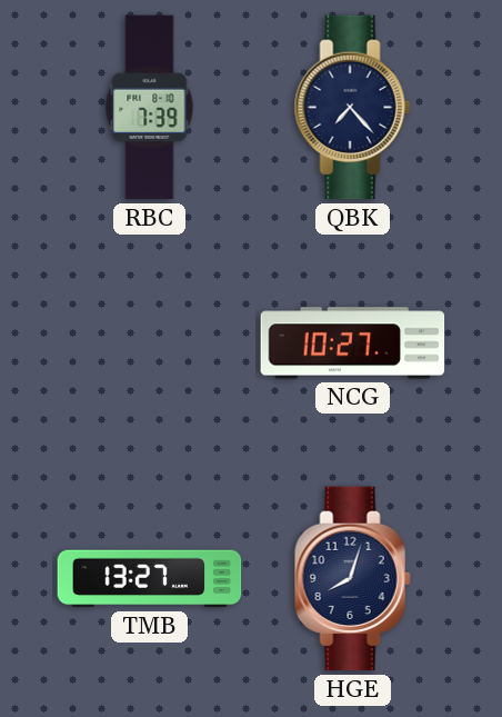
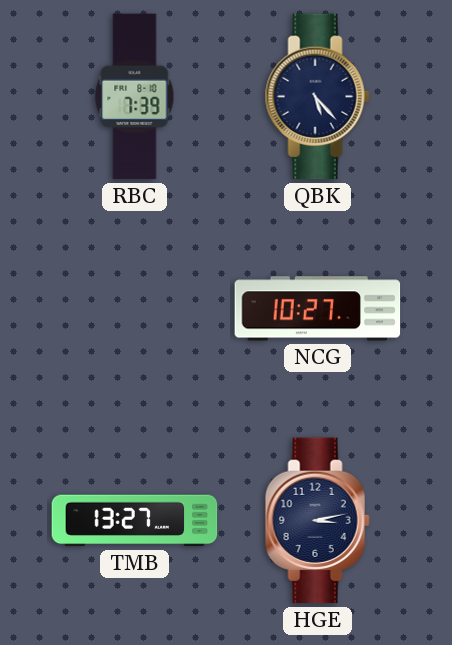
QBK: 7:23 -> 5:23
HGE: 8:03 -> 3:13
